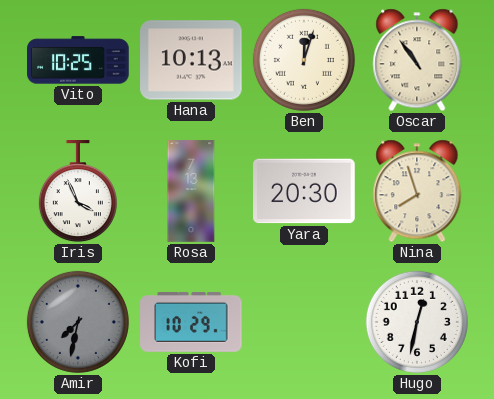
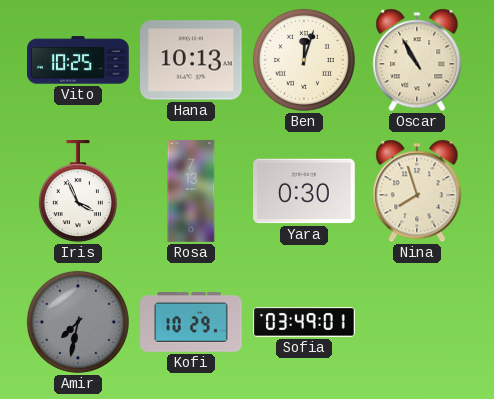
Oscar: 10:54 -> 10:55
Yara: 20:30 -> 0:30
Sofia: none -> 03:49
Hugo: 12:32 -> none
